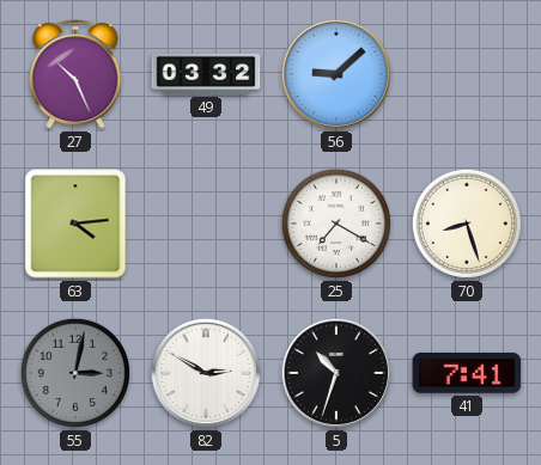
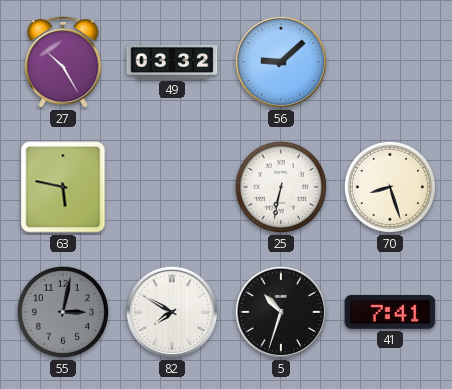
27: 10:26 -> 10:25
63: 4:14 -> 5:47
25: 7:20 -> 6:32
82: 2:50 -> 7:50
